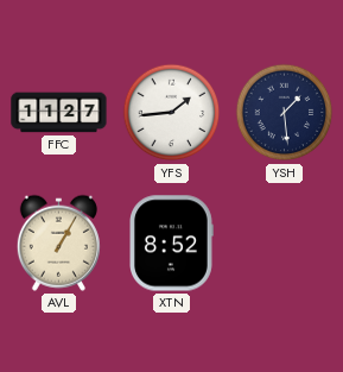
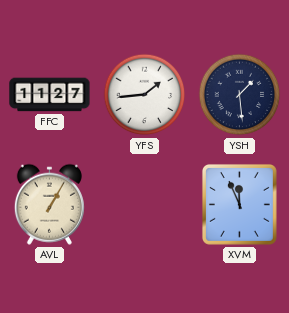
XTN: 8:52 -> none
XVM: none -> 11:56
